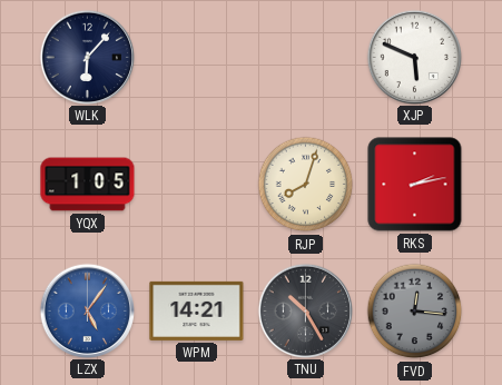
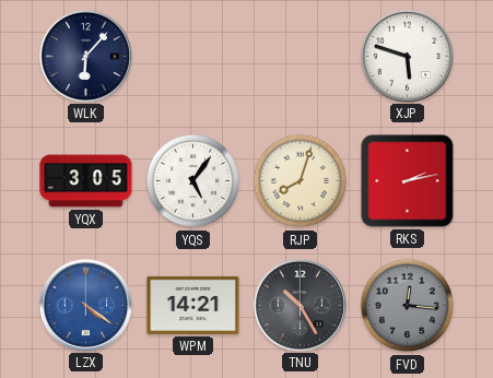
XJP: 5:49 -> 5:48
YQX: 1:05 -> 3:05
YQS: none -> 5:06
LZX: 5:06 -> 4:21
